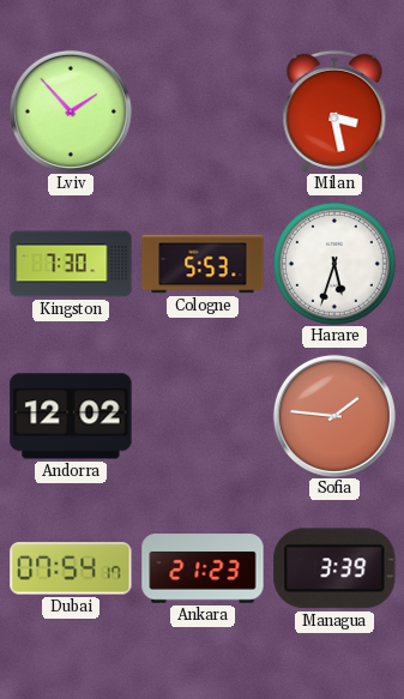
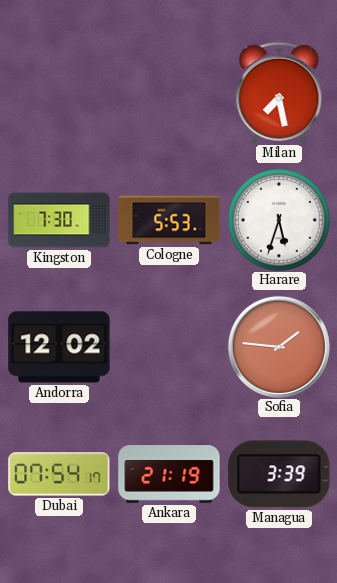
Lviv: 1:53 -> none
Milan: 3:28 -> 7:28
Ankara: 21:23 -> 21:19
